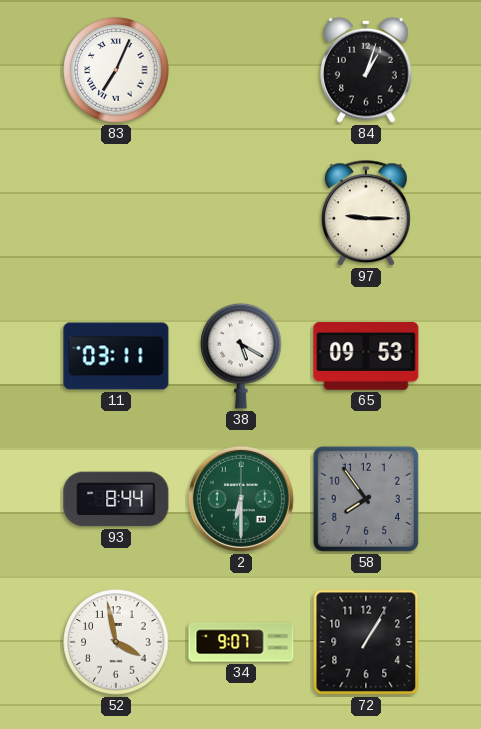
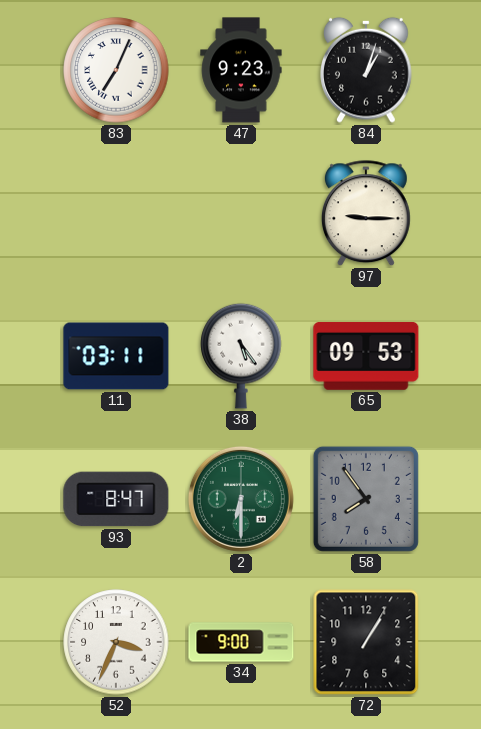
47: none -> 9:23
38: 5:20 -> 5:24
93: 8:44 -> 8:47
52: 3:58 -> 3:34
34: 9:07 -> 9:00
